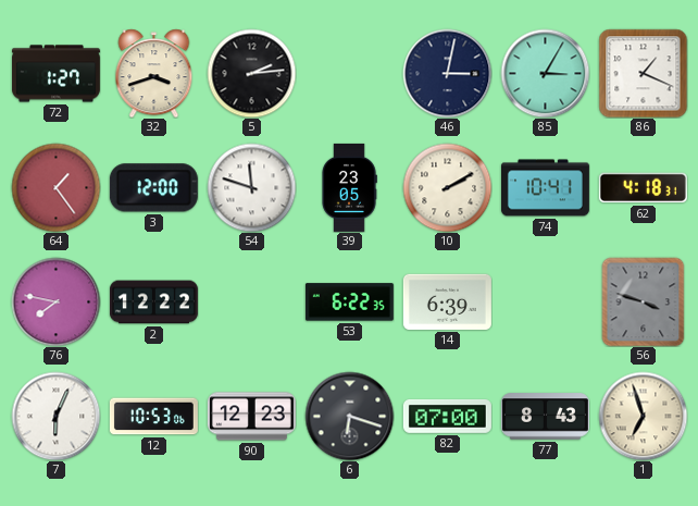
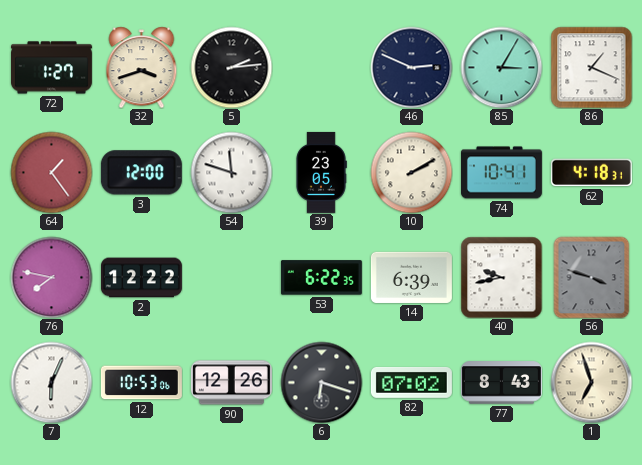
46: 3:02 -> 2:49
40: none -> 9:43
90: 12:23 -> 12:26
82: 07:00 -> 07:02
